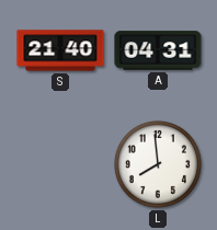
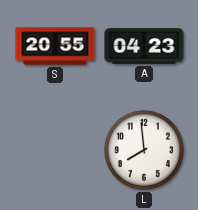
S: 21:40 -> 20:55
A: 04:31 -> 04:23
